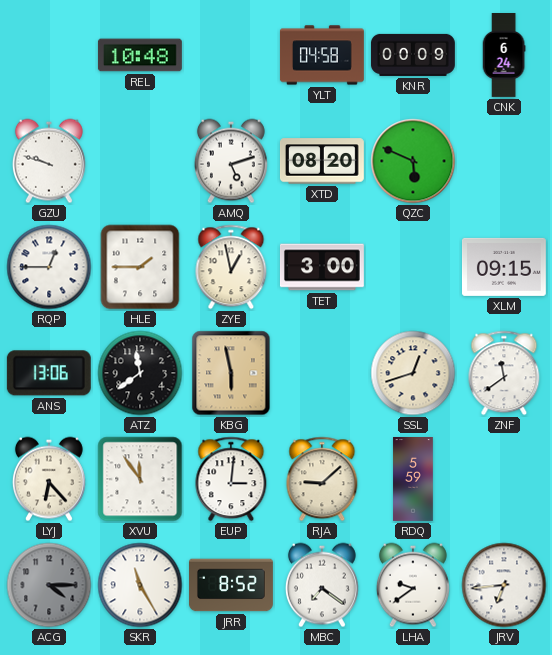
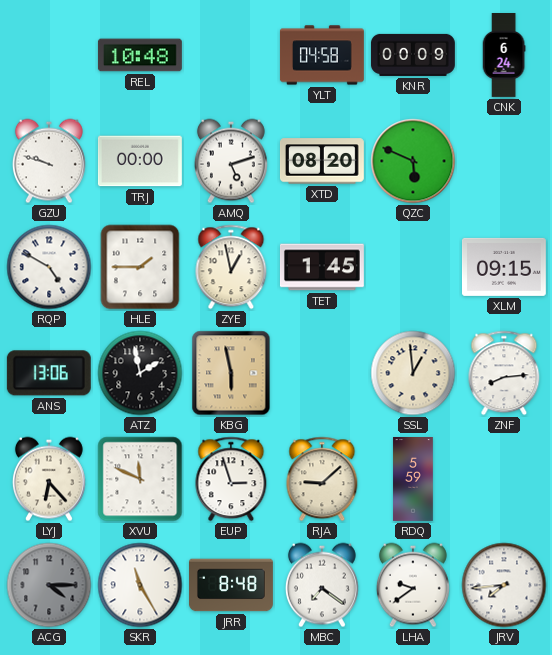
TRJ: none -> 00:00
RQP: 12:45 -> 4:50
TET: 3:00 -> 1:45
ATZ: 11:39 -> 1:58
SSL: 12:42 -> 12:59
ZNF: 11:39 -> 8:14
XVU: 11:54 -> 11:49
EUP: 3:01 -> 2:57
JRR: 8:52 -> 8:48
JRV: 6:44 -> 7:44
